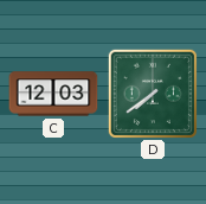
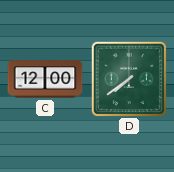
C: 12:03 -> 12:00
